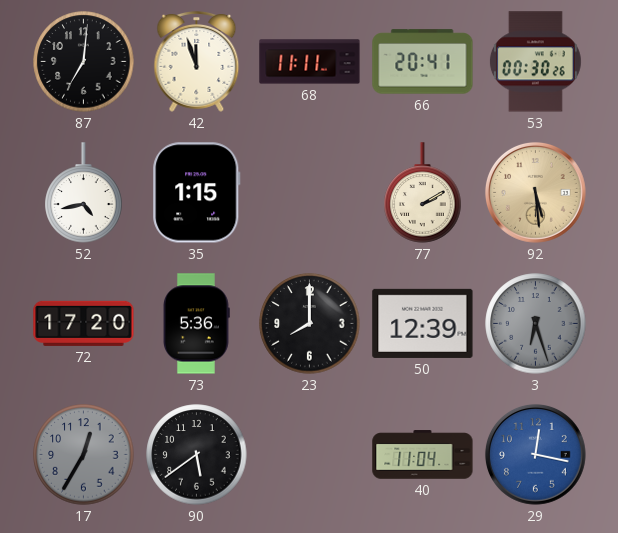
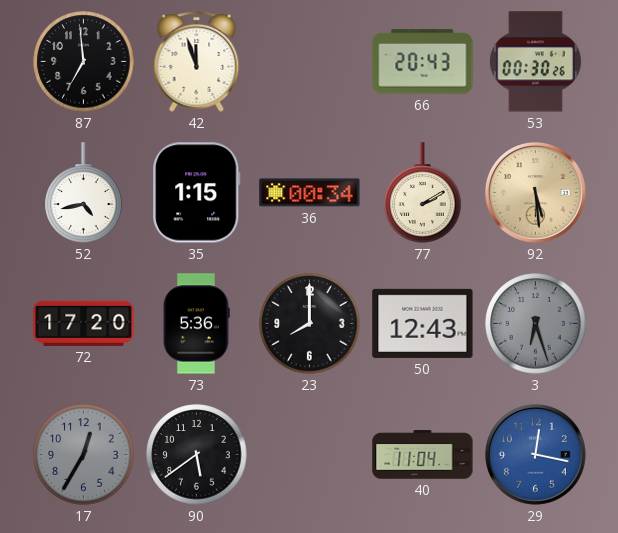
87: 7:01 -> 6:59
68: 11:11 -> none
66: 20:41 -> 20:43
36: none -> 00:34
50: 12:39 -> 12:43
